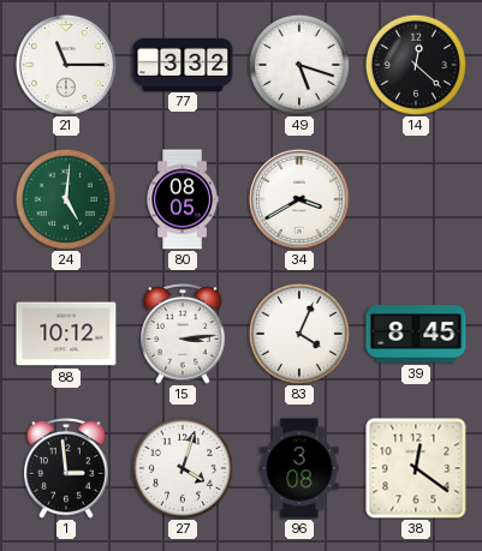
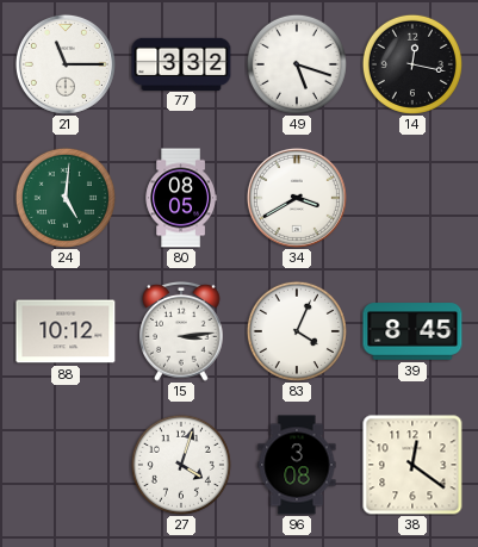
14: 12:22 -> 12:17
1: 2:59 -> none
